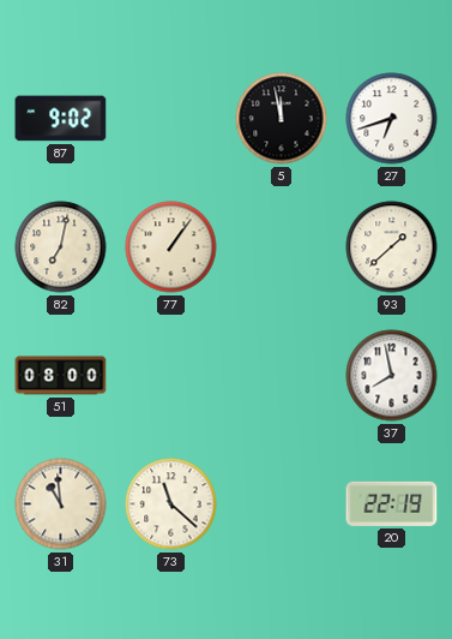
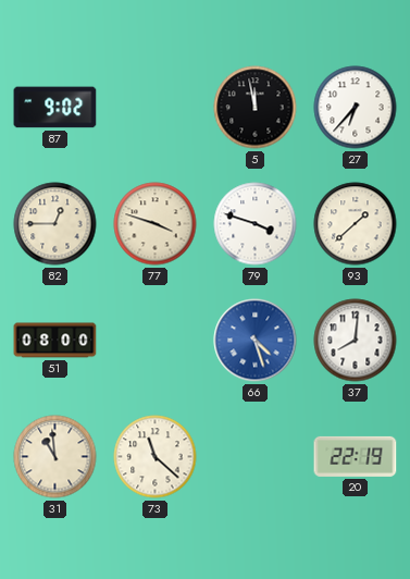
27: 6:42 -> 6:37
82: 7:02 -> 12:45
77: 1:06 -> 3:48
79: none -> 3:48
66: none -> 4:27
37: 7:58 -> 8:01
